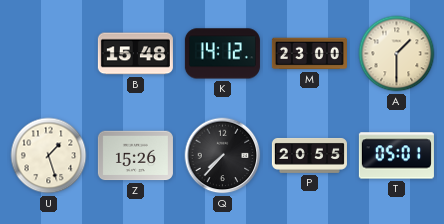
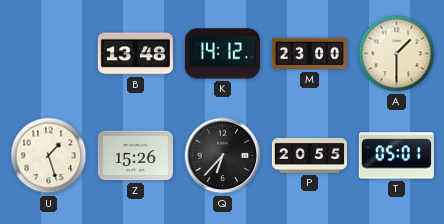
B: 15:48 -> 13:48
Q: 7:37 -> 6:37
